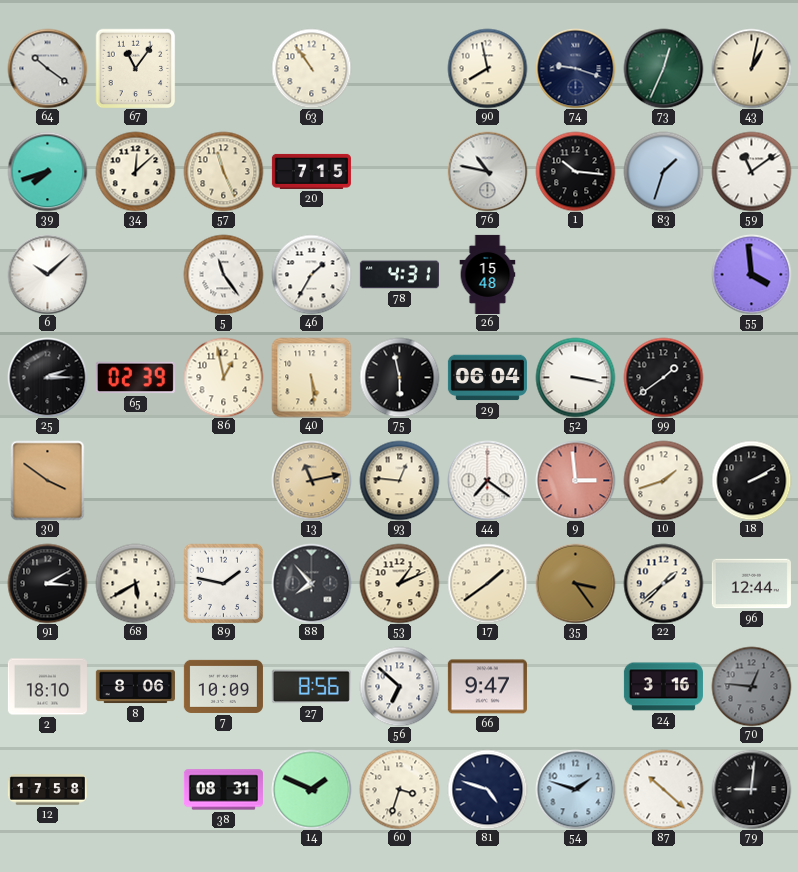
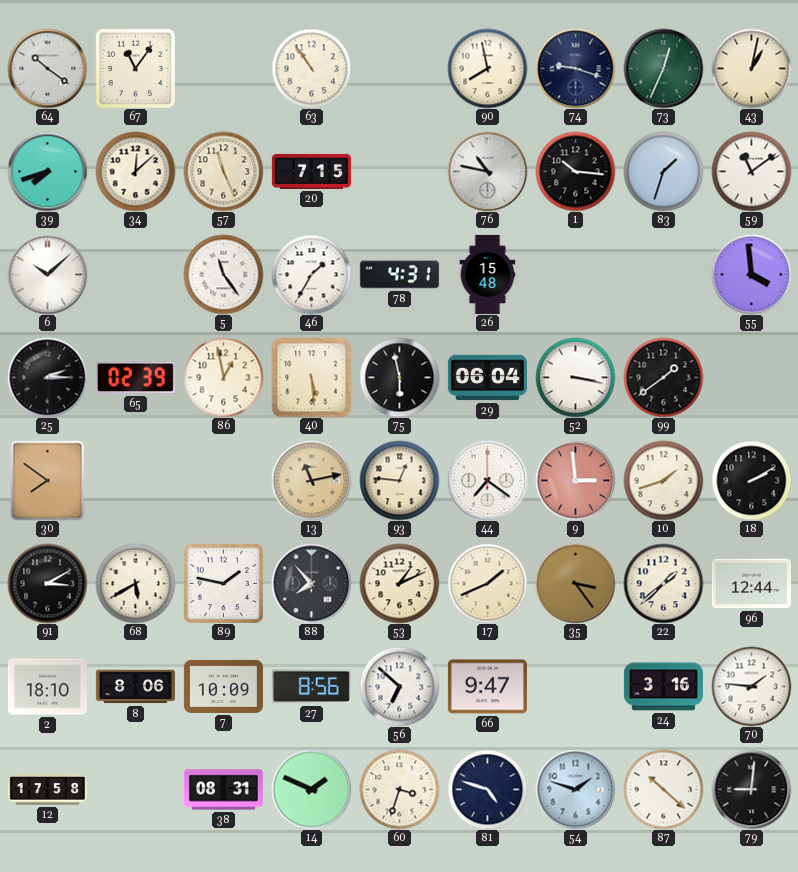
30: 3:51 -> 7:51
17: 1:39 -> 1:41
70: 12:46 -> 1:46
70 dial: grey -> white
